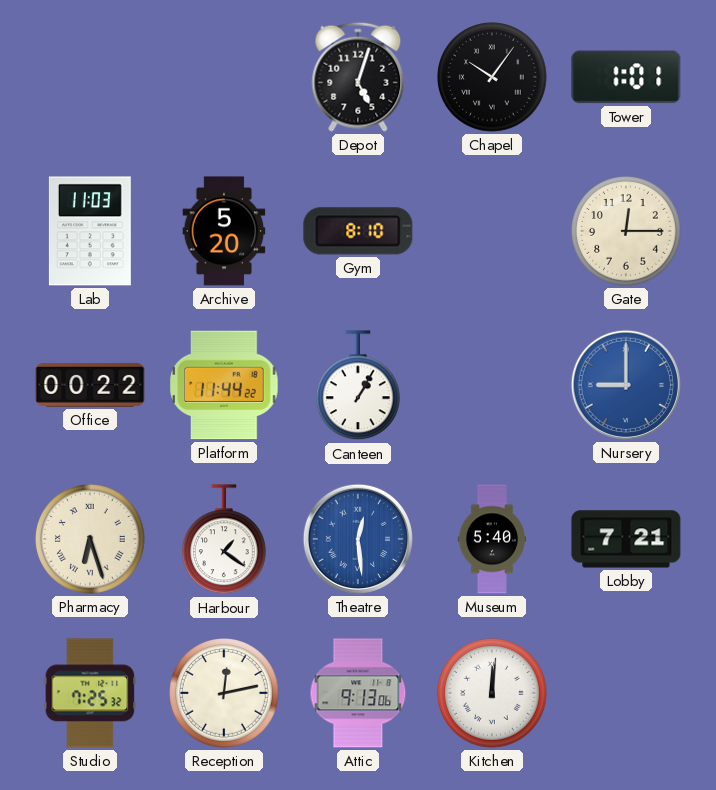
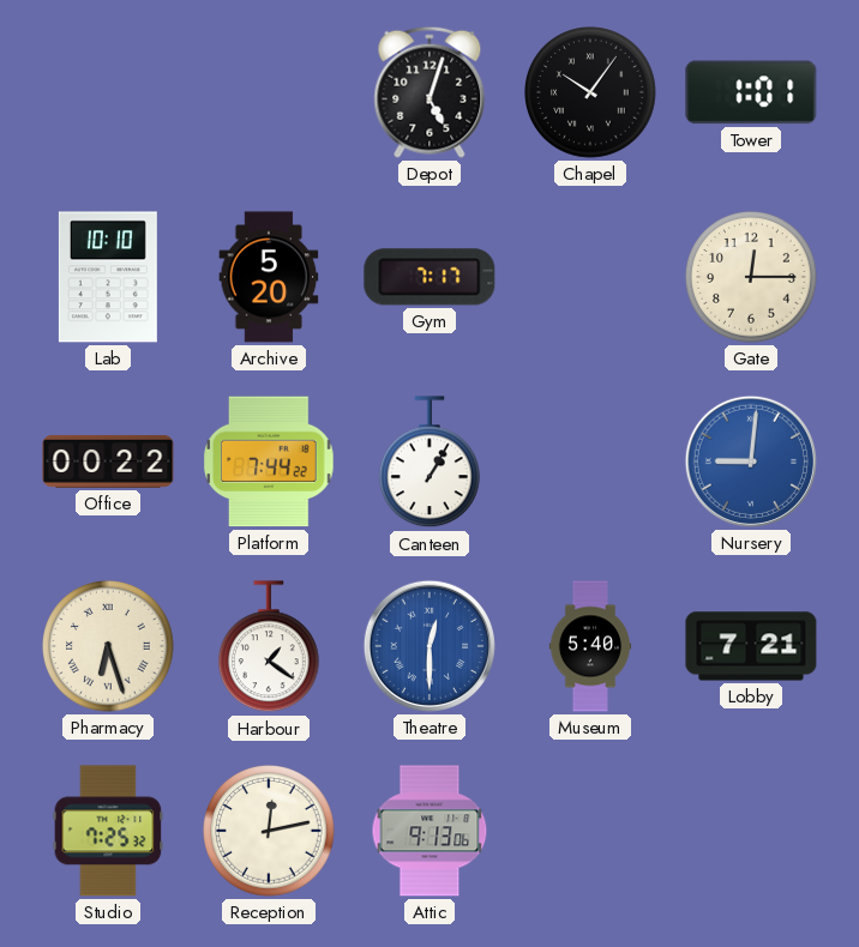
Lab: 11:03 -> 10:10
Gym: 8:10 -> 7:17
Platform: 11:44 -> 7:44
Nursery: 9:00 -> 9:01
Theatre: 12:29 -> 12:30
Kitchen: 12:01 -> none
